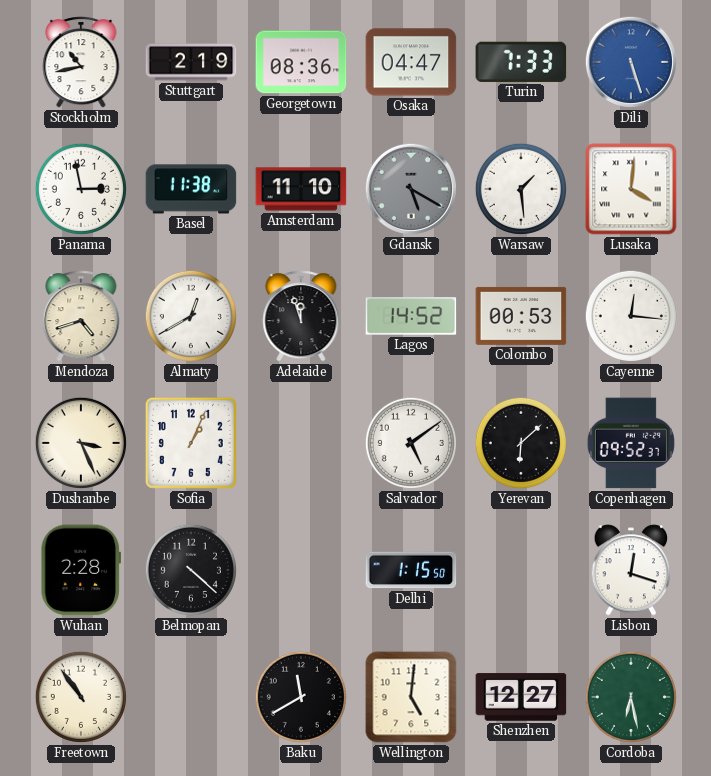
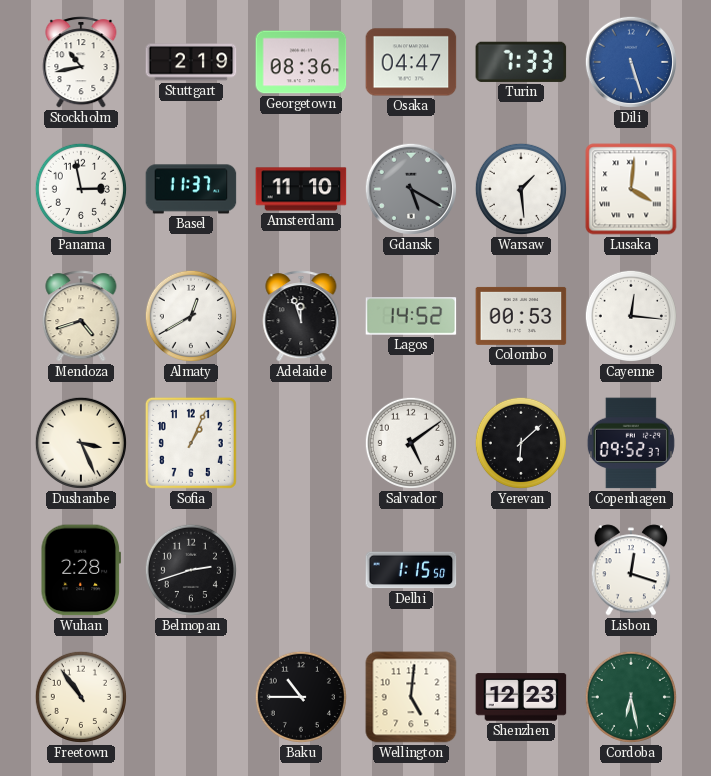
Basel: 11:38 -> 11:37
Belmopan: 4:22 -> 2:42
Baku: 11:40 -> 10:45
Shenzhen: 12:27 -> 12:23
